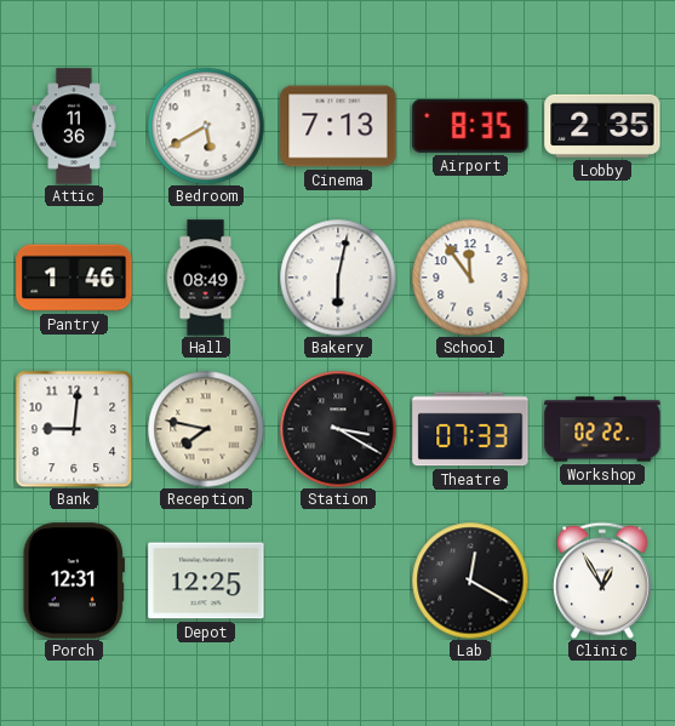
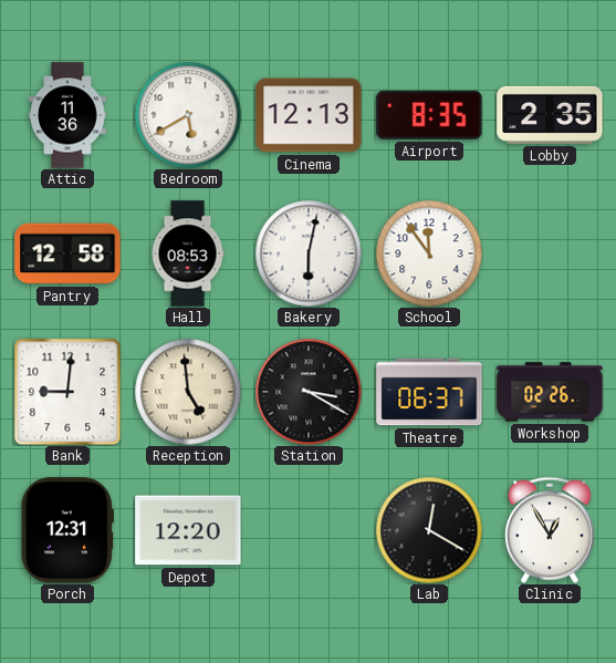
Cinema: 7:13 -> 12:13
Pantry: 1:46 -> 12:58
Hall: 08:49 -> 08:53
Reception: 7:47 -> 4:59
Theatre: 07:33 -> 06:37
Workshop: 02:22 -> 02:26
Depot: 12:25 -> 12:20
